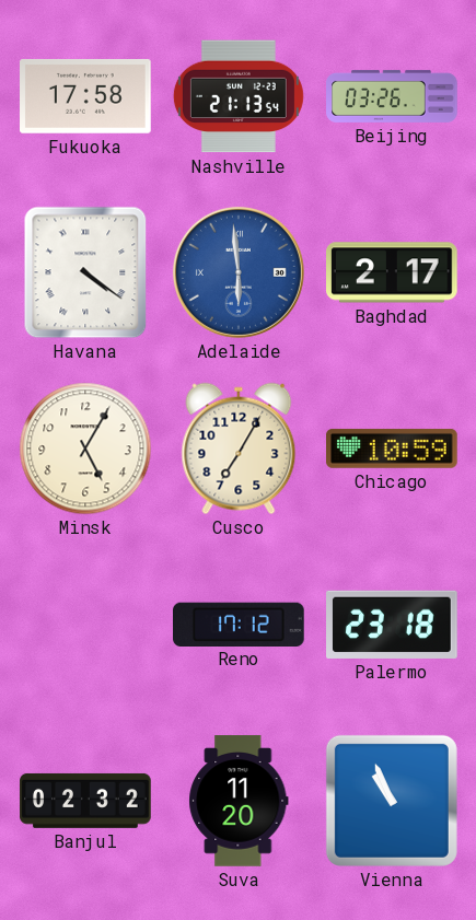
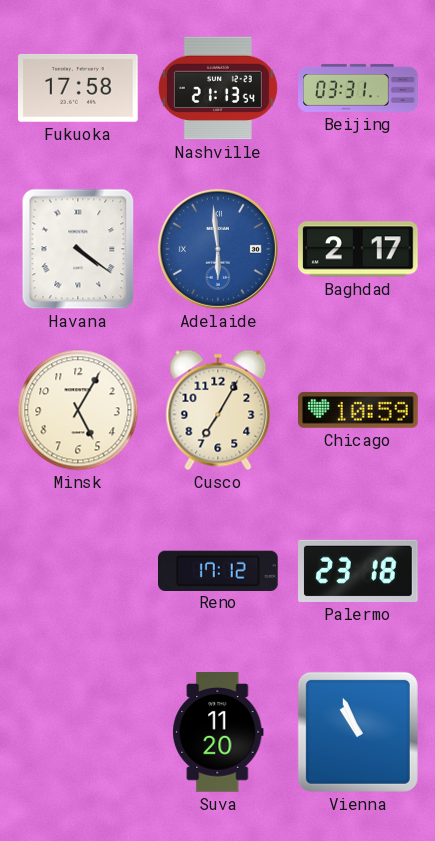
Beijing: 03:26 -> 03:31
Banjul: 02:32 -> none
